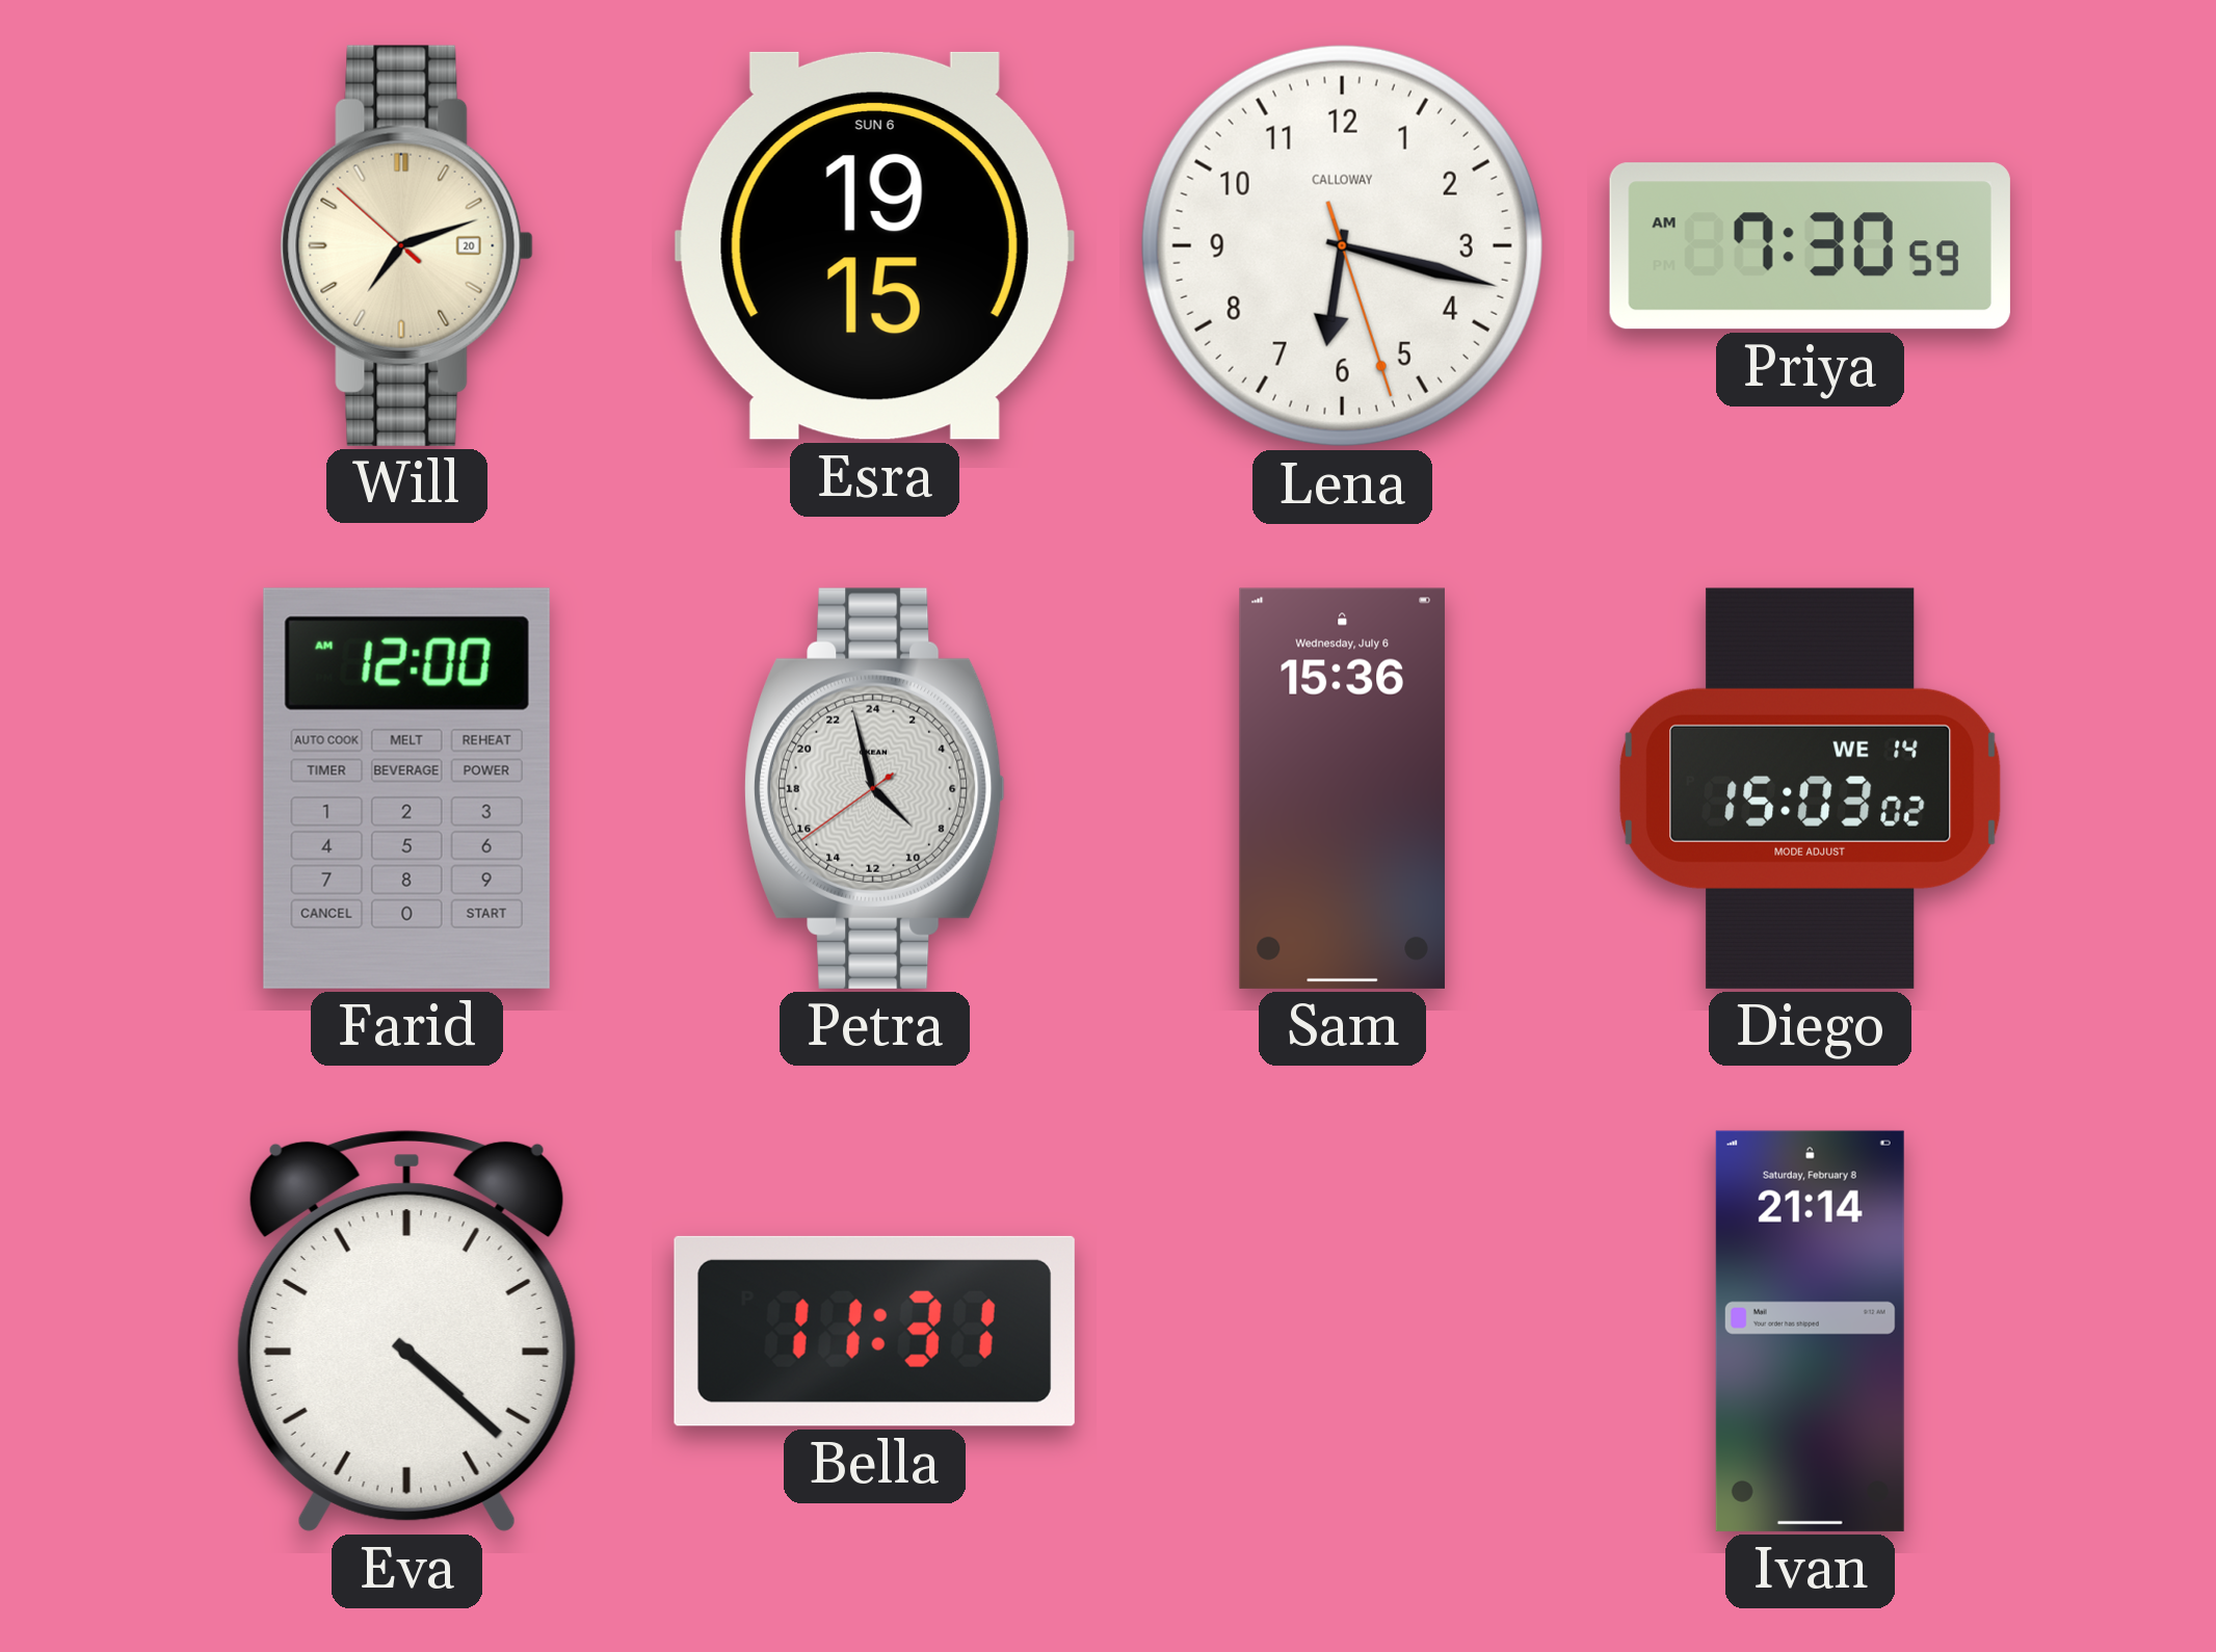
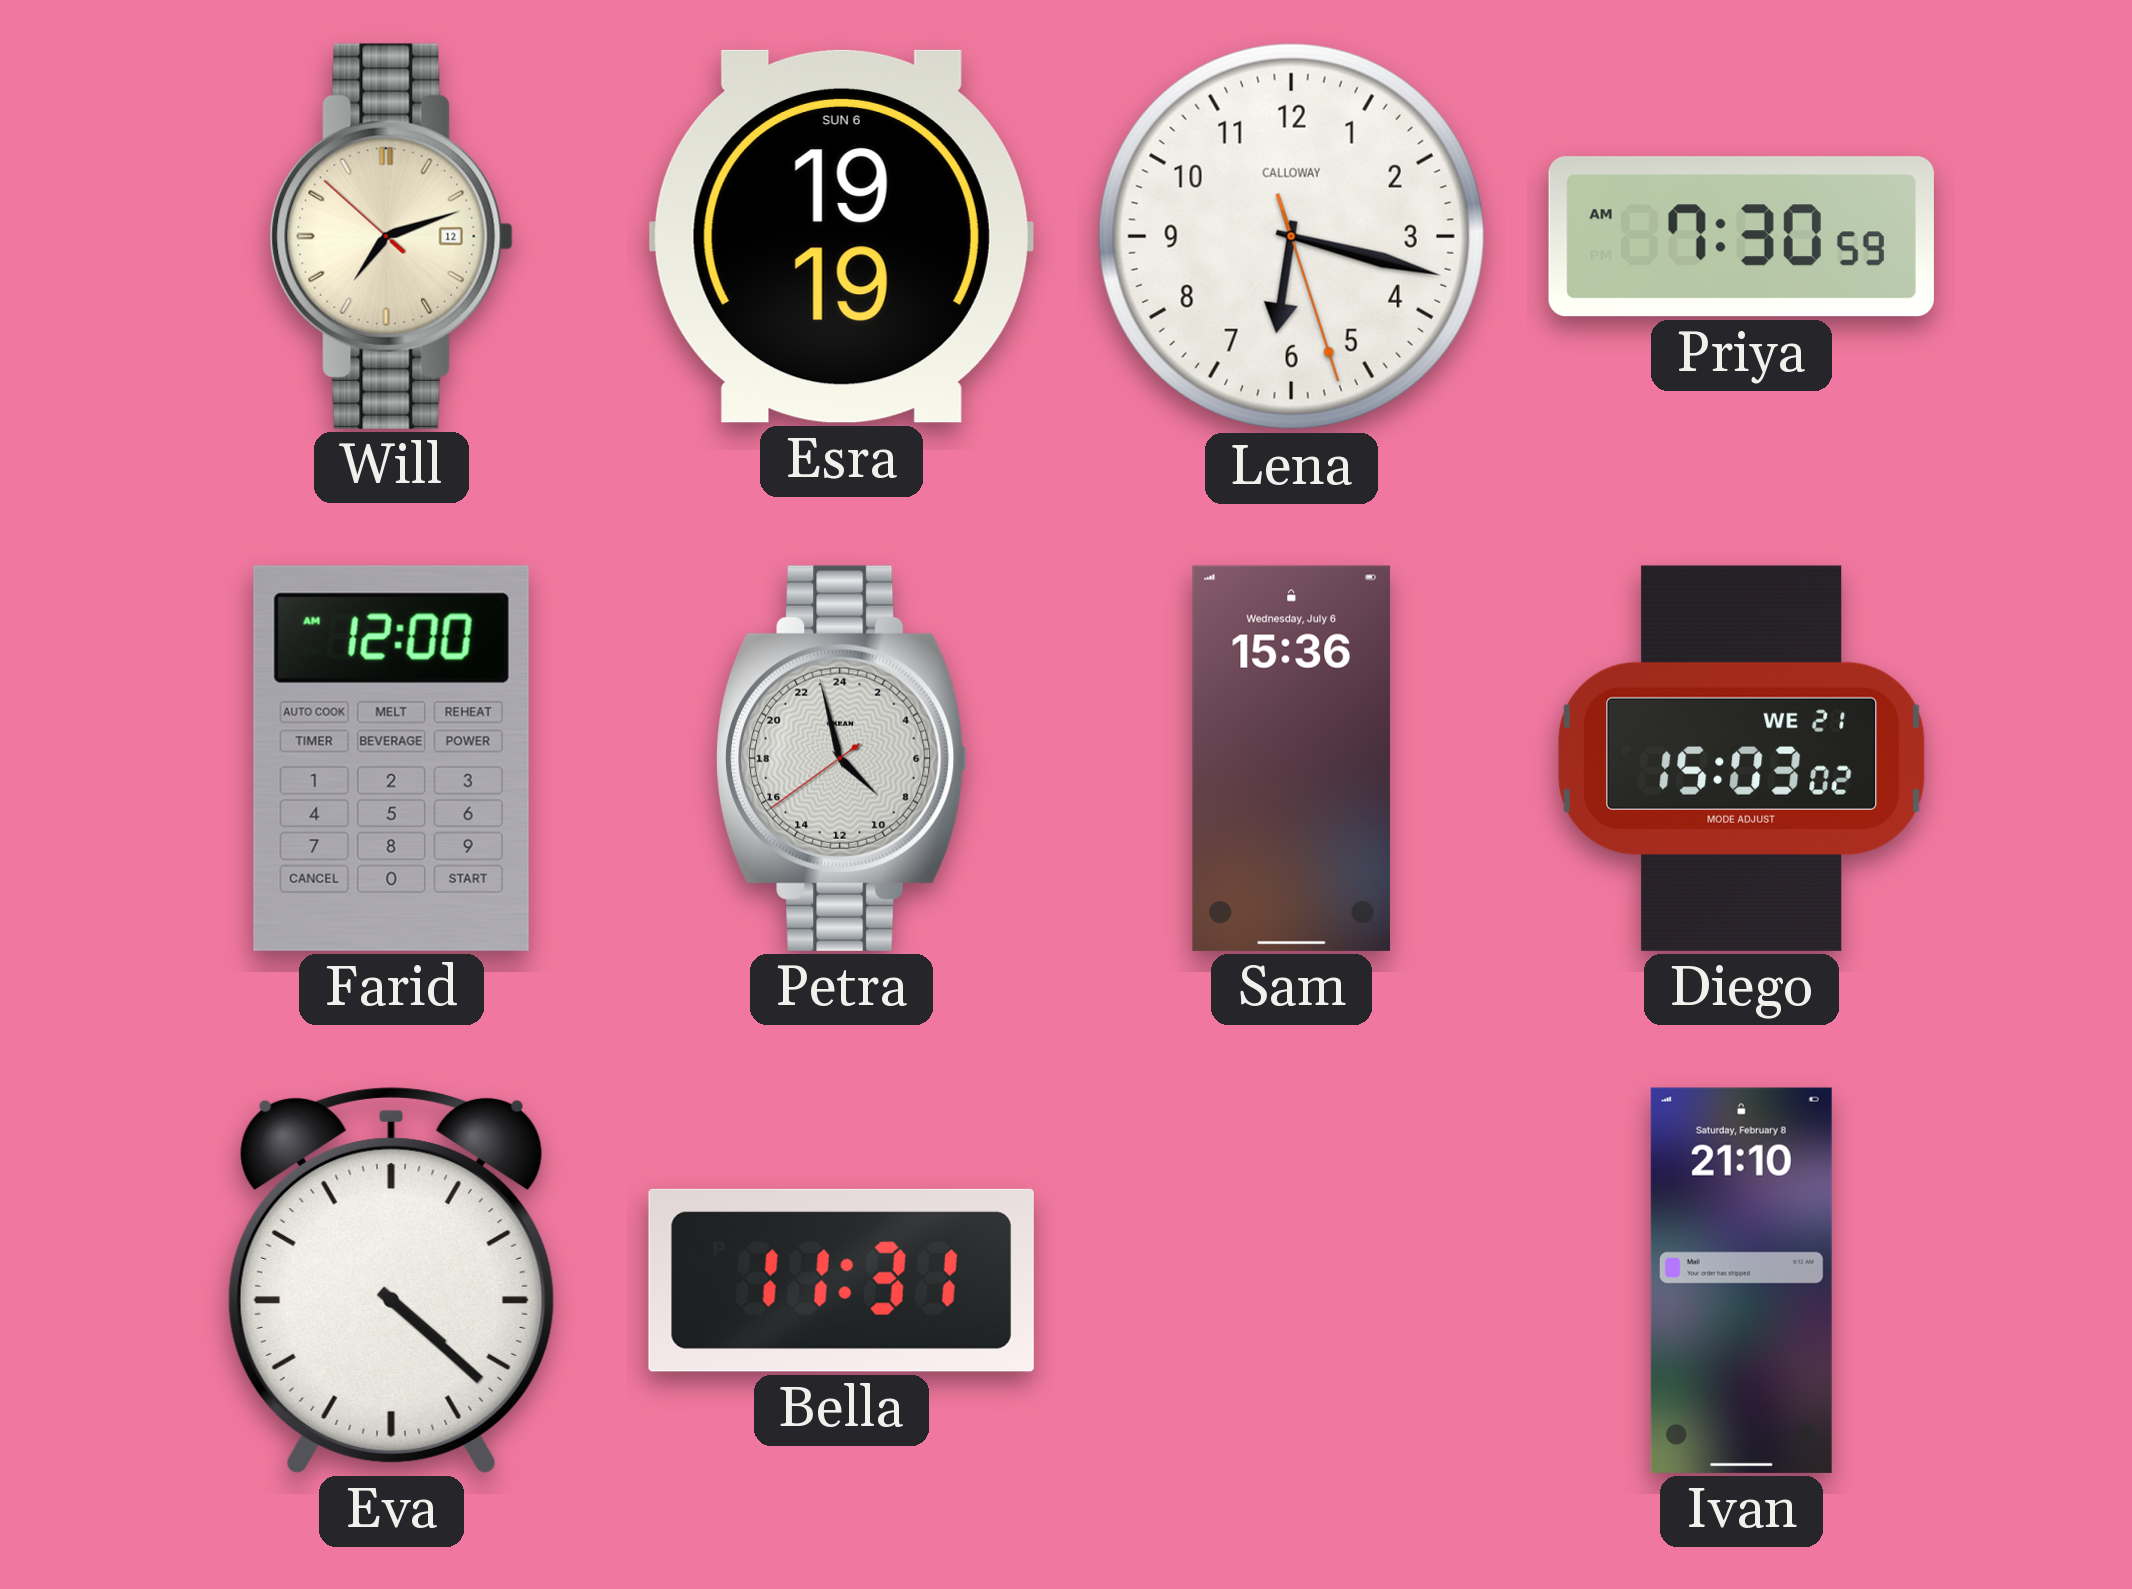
Will date: 20 -> 12
Esra: 19:15 -> 19:19
Diego date: WE 14 -> WE 21
Ivan: 21:14 -> 21:10
